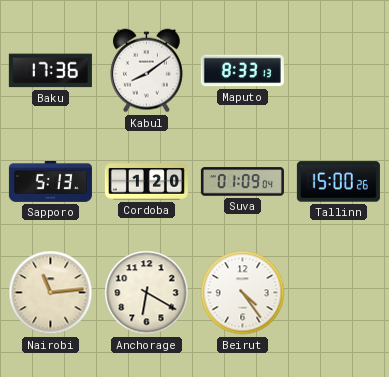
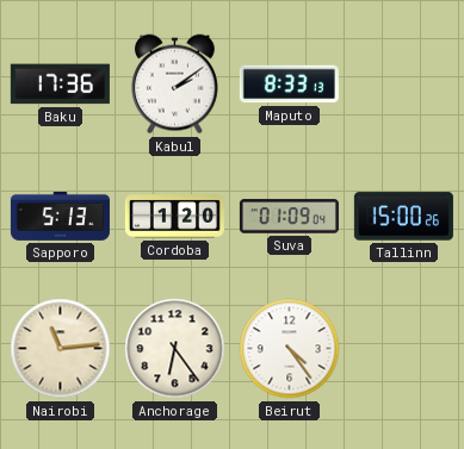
Kabul: 8:09 -> 2:09
Anchorage: 6:20 -> 6:24
